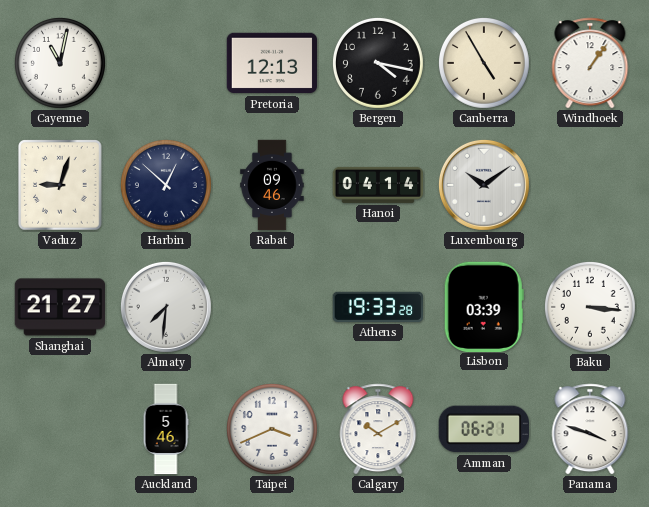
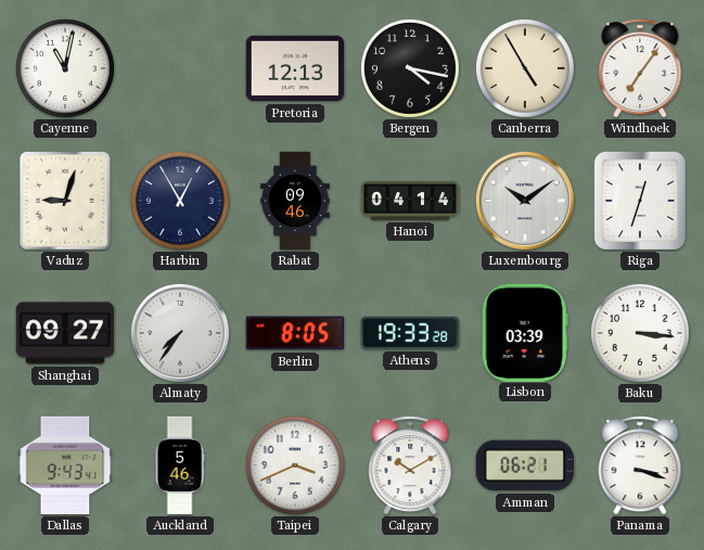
Windhoek: 1:06 -> 7:06
Harbin: 12:52 -> 12:55
Riga: none -> 12:33
Shanghai: 21:27 -> 09:27
Almaty: 7:31 -> 7:36
Berlin: none -> 8:05
Dallas: none -> 9:43
Panama: 3:48 -> 3:18
